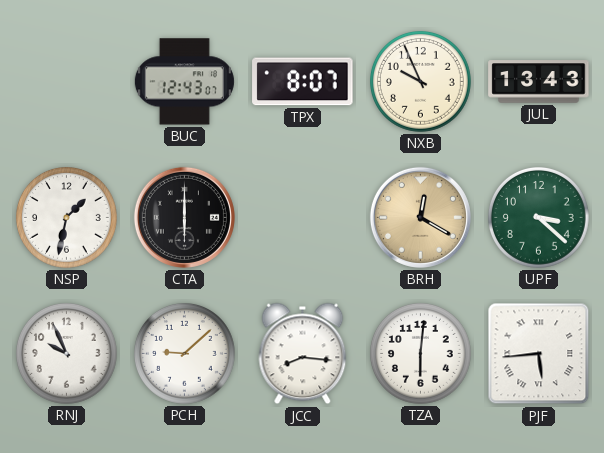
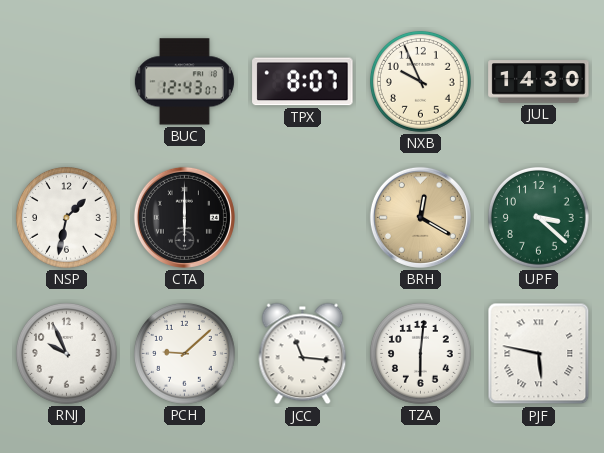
JUL: 13:43 -> 14:30
JCC: 8:16 -> 11:16
PJF: 5:44 -> 5:47
